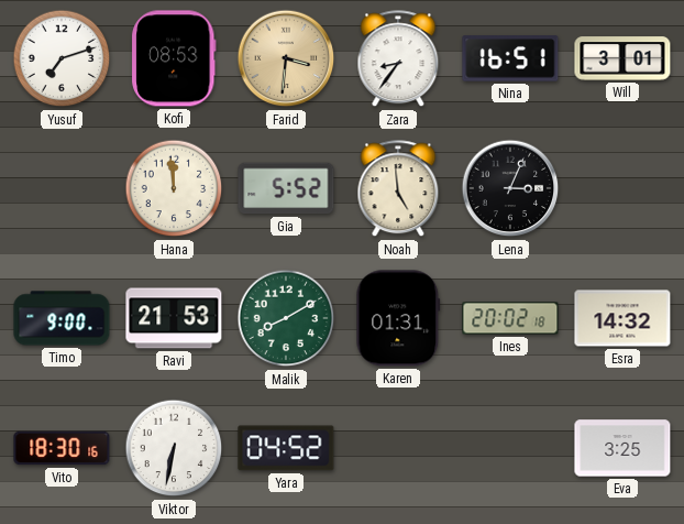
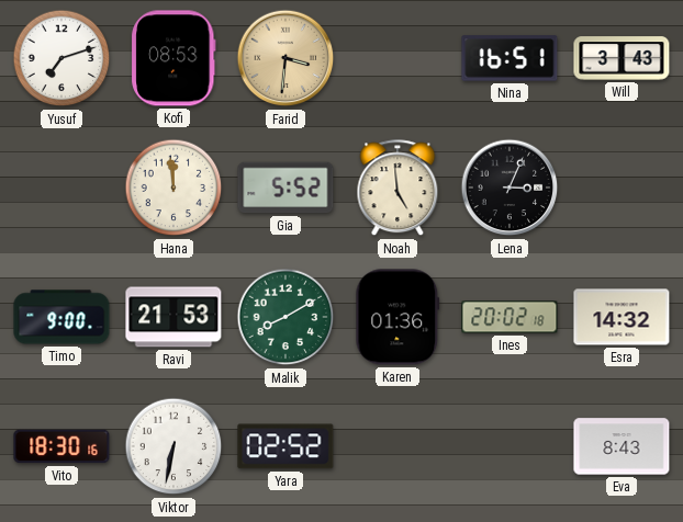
Zara: 8:36 -> none
Will: 3:01 -> 3:43
Karen: 01:31 -> 01:36
Yara: 04:52 -> 02:52
Eva: 3:25 -> 8:43
